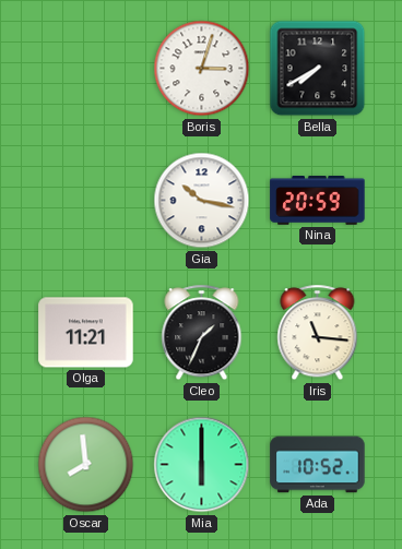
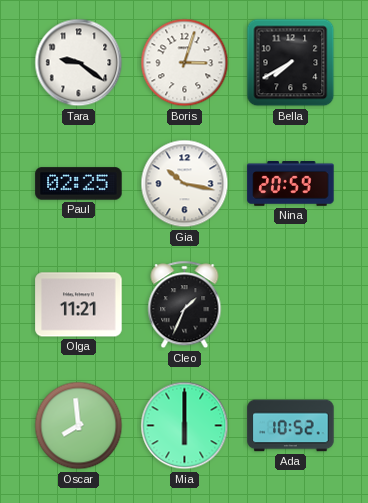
Tara: none -> 9:21
Paul: none -> 02:25
Iris: 11:16 -> none
